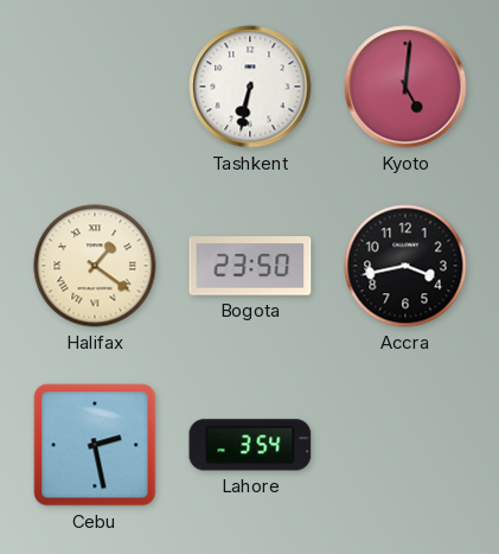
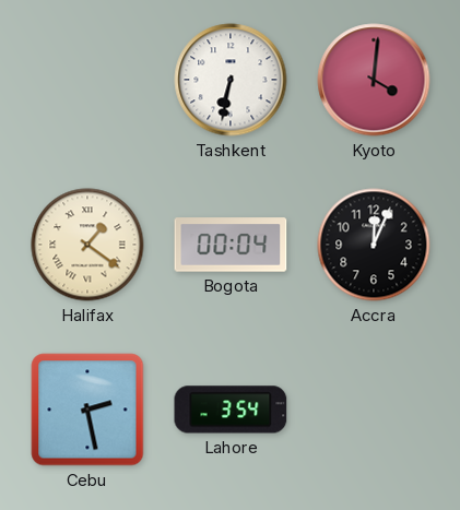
Kyoto: 5:01 -> 4:01
Bogota: 23:50 -> 00:04
Accra: 3:43 -> 12:04
